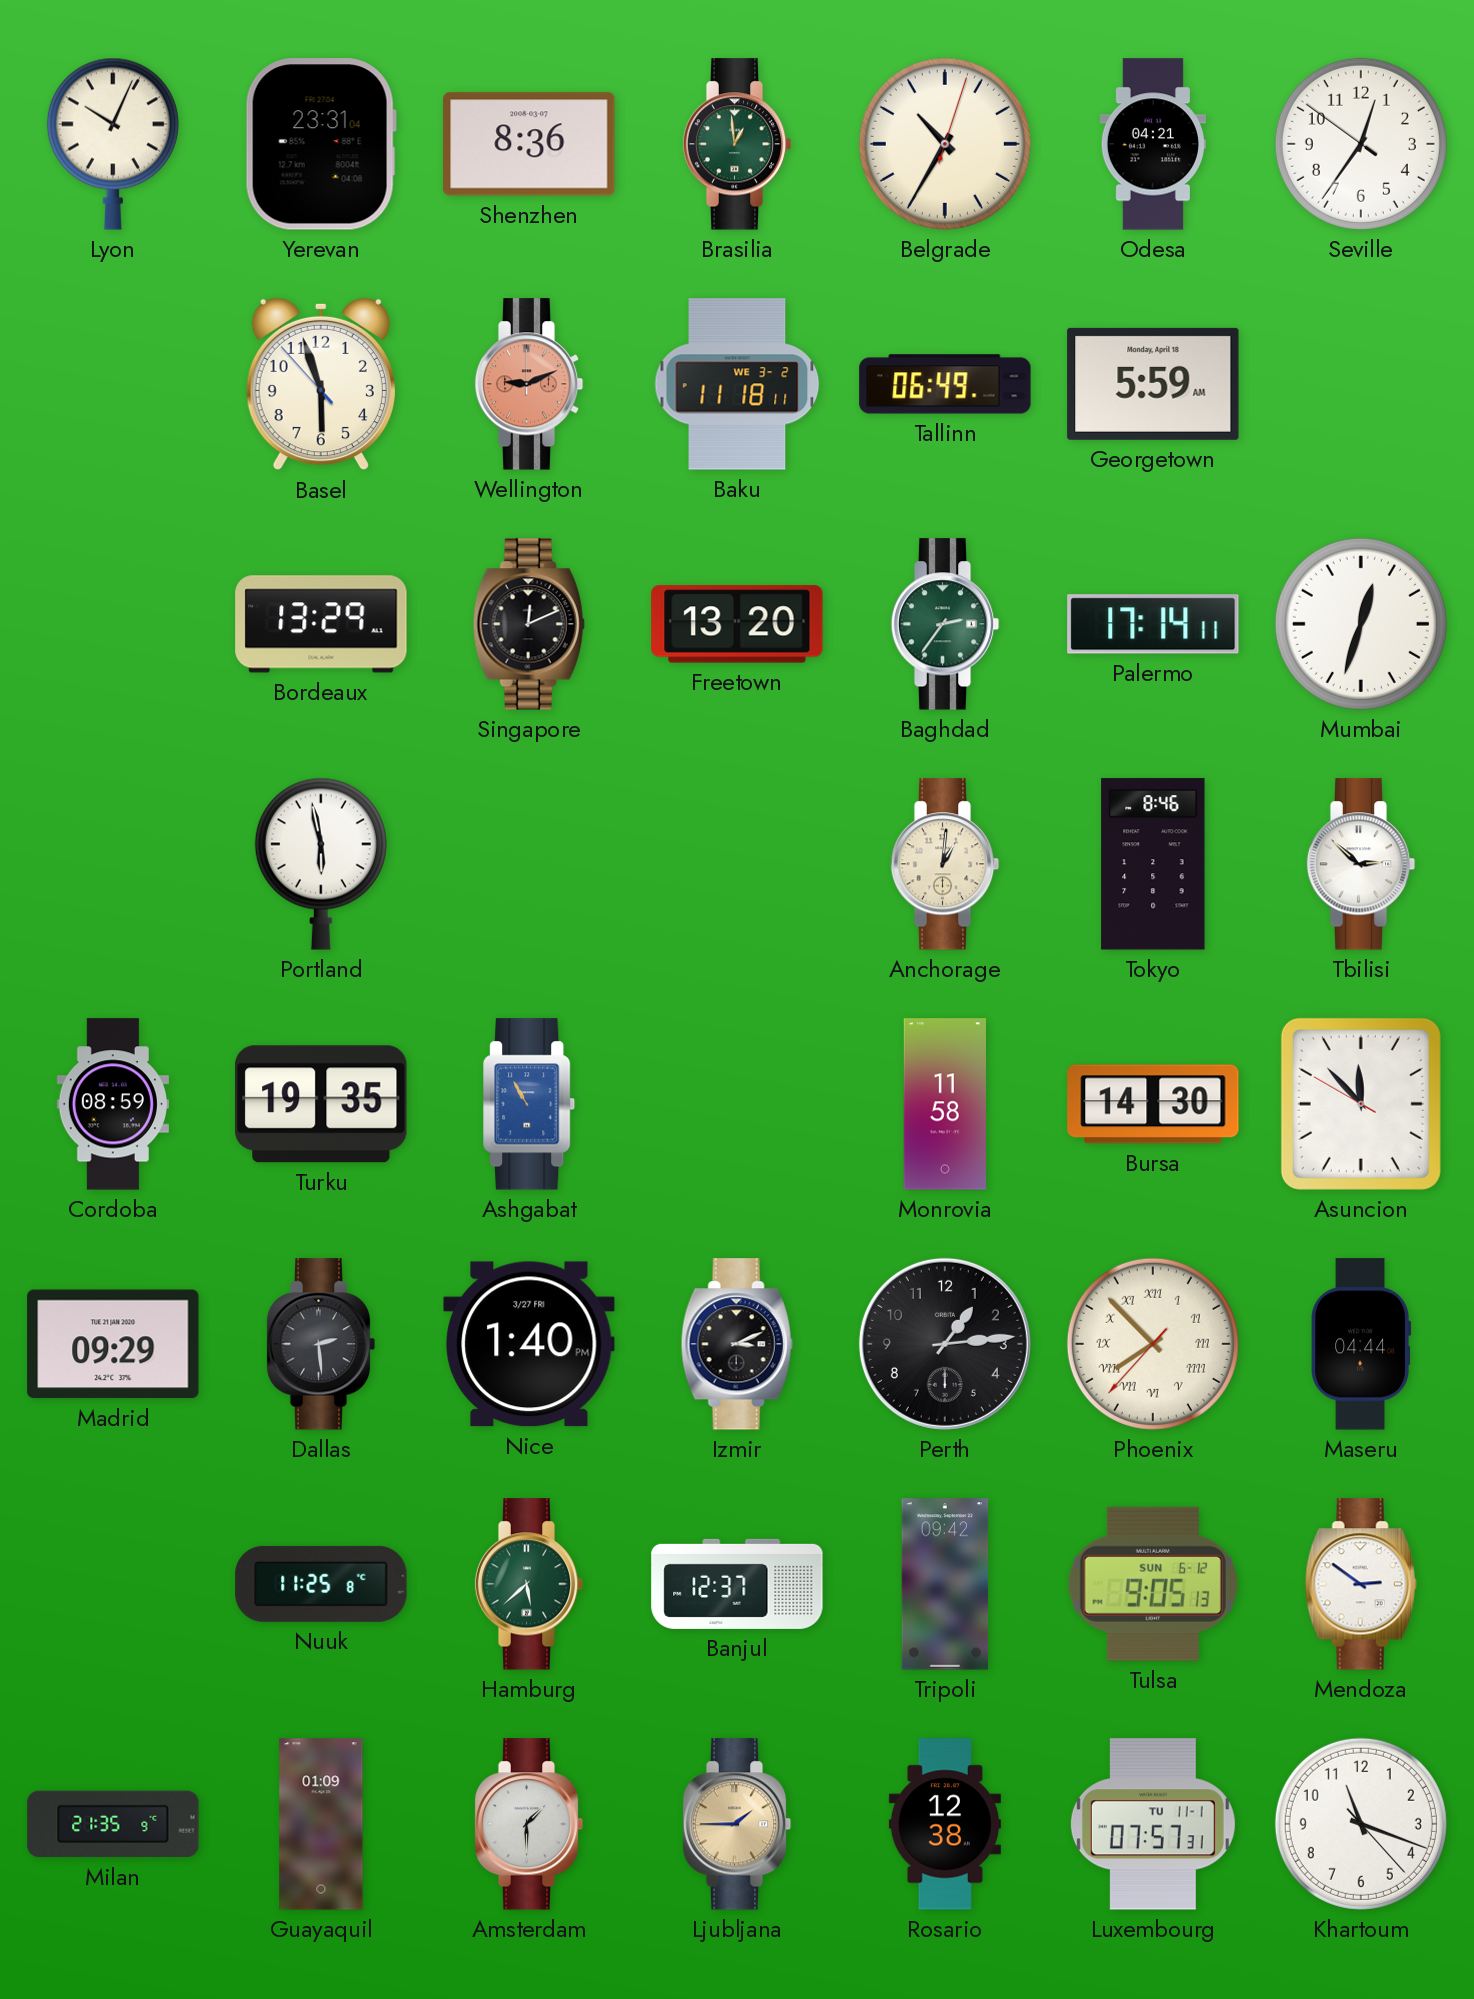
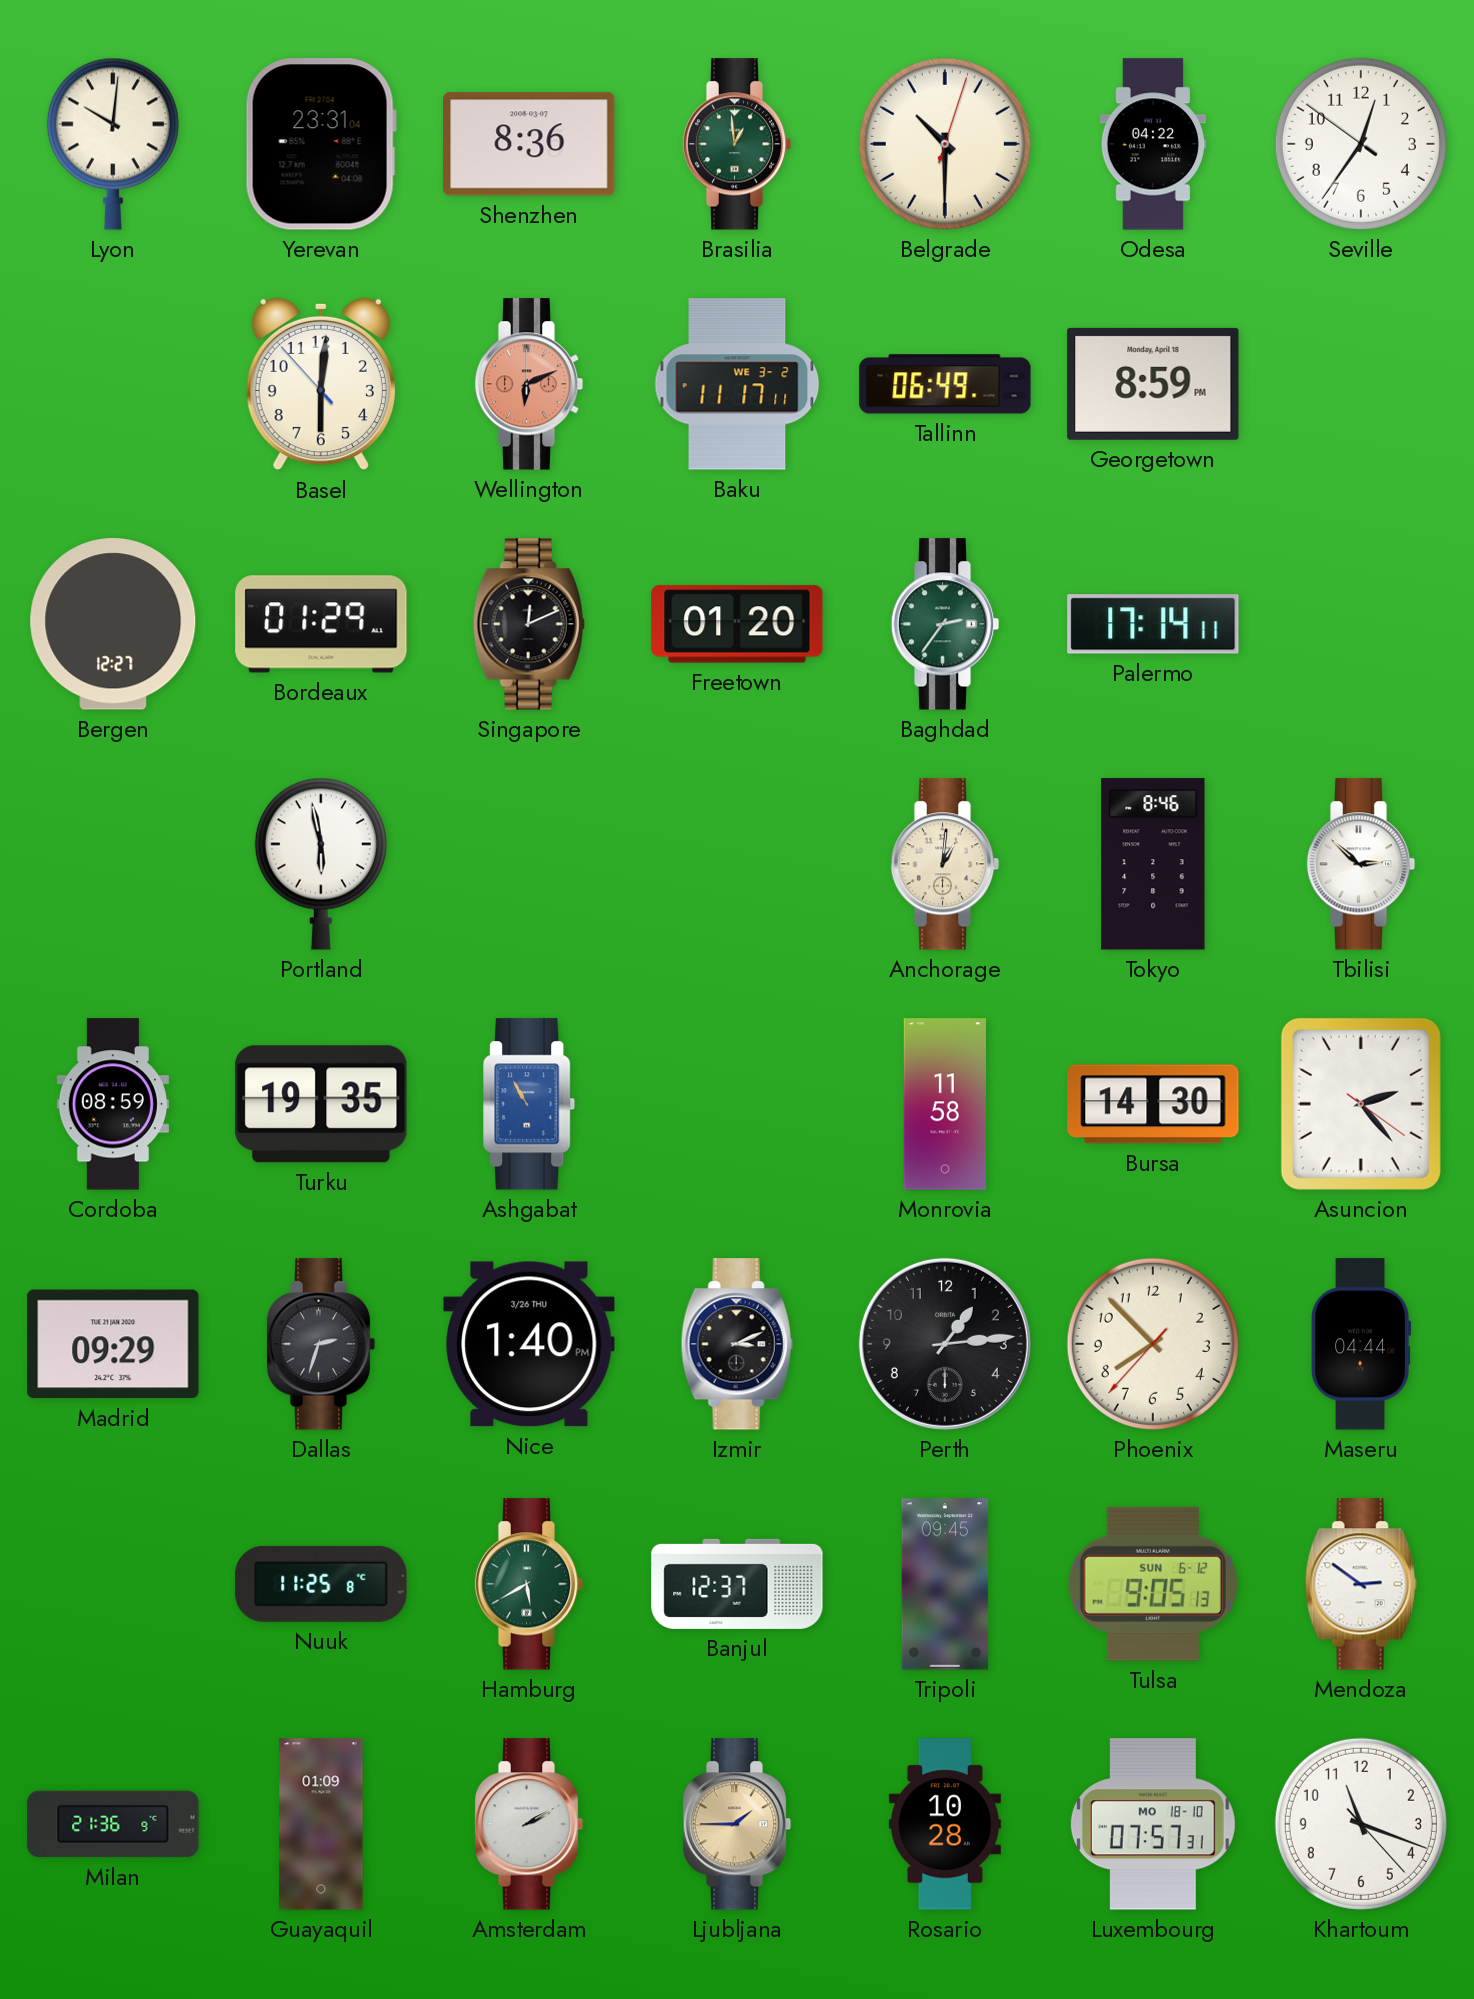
Lyon: 10:04 -> 10:01
Belgrade: 10:35 -> 10:30
Odesa: 04:21 -> 04:22
Basel: 5:56 -> 6:00
Wellington: 9:11 -> 6:11
Baku: 11:18 -> 11:17
Georgetown: 5:59 -> 8:59
Bergen: none -> 12:27
Bordeaux: 13:29 -> 01:29
Freetown: 13:20 -> 01:20
Mumbai: 12:33 -> none
Asuncion: 11:52 -> 2:23
Dallas: 2:29 -> 2:33
Nice date: 3/27 FRI -> 3/26 THU
Phoenix numerals: Roman -> Arabic
Hamburg: 5:38 -> 5:40
Tripoli: 09:42 -> 09:45
Milan: 21:35 -> 21:36
Amsterdam: 1:30 -> 2:10
Rosario: 12:38 -> 10:28
Luxembourg date: TU 11-1 -> MO 18-10
